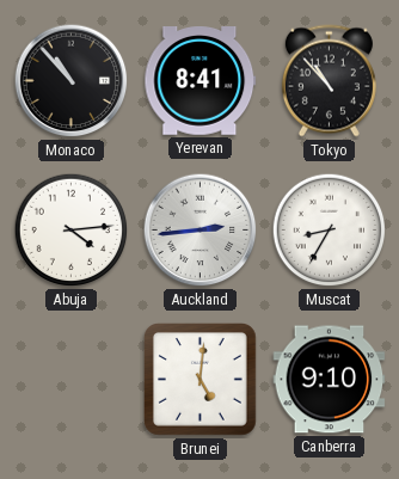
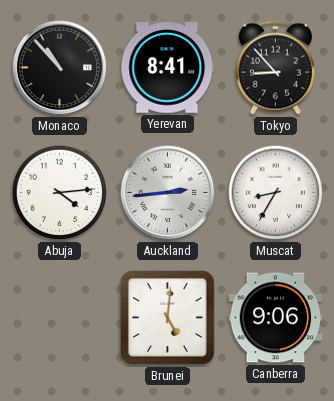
Tokyo: 10:53 -> 8:53
Canberra: 9:10 -> 9:06
